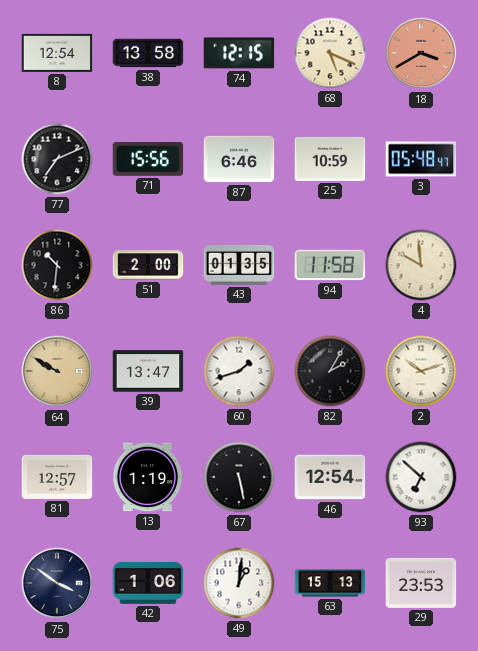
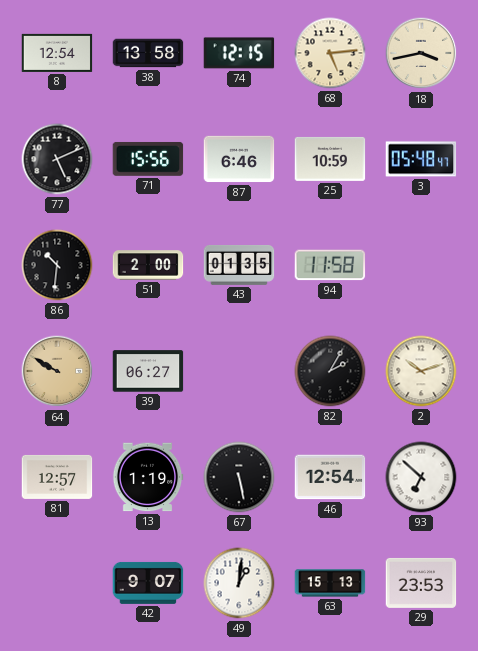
68: 5:19 -> 5:14
18: 3:40 -> 3:43
18 dial: salmon -> cream
77: 7:11 -> 5:11
4: 9:59 -> none
39: 13:47 -> 06:27
60: 1:42 -> none
75: 3:51 -> none
42: 1:06 -> 9:07
